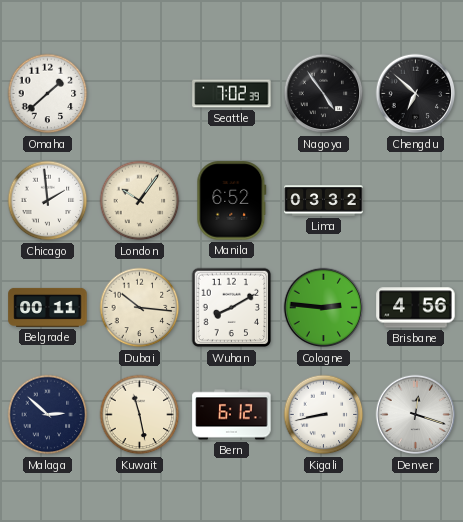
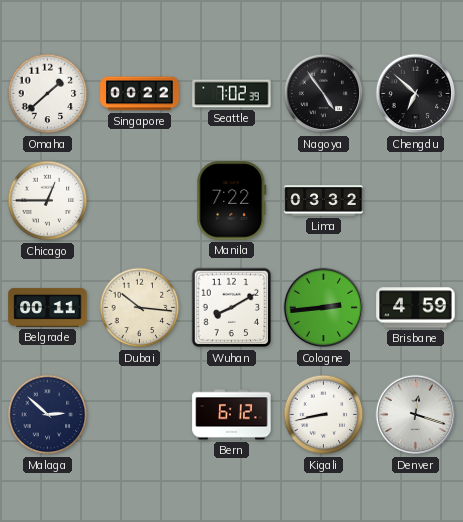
Singapore: none -> 00:22
Chicago: 1:59 -> 12:45
London: 10:06 -> none
Manila: 6:52 -> 7:22
Cologne: 2:46 -> 2:44
Brisbane: 4:56 -> 4:59
Kuwait: 11:28 -> none
